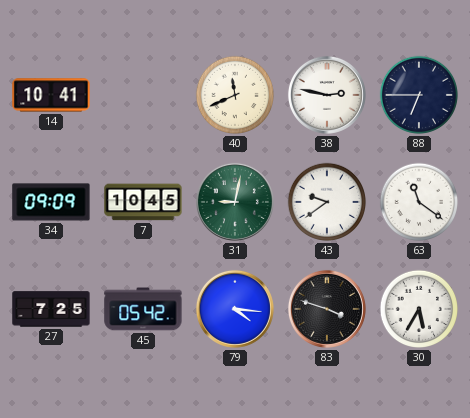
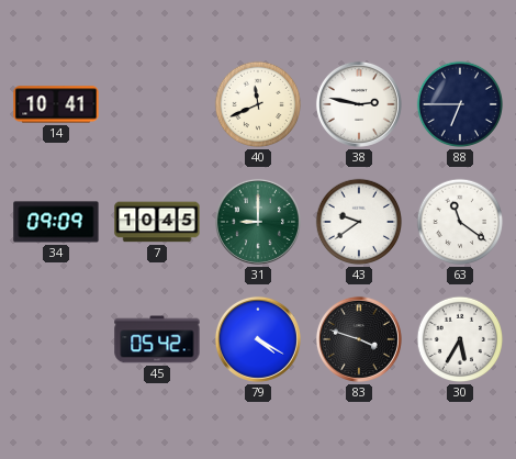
31: 9:02 -> 9:00
27: 7:25 -> none
79: 4:16 -> 4:20
